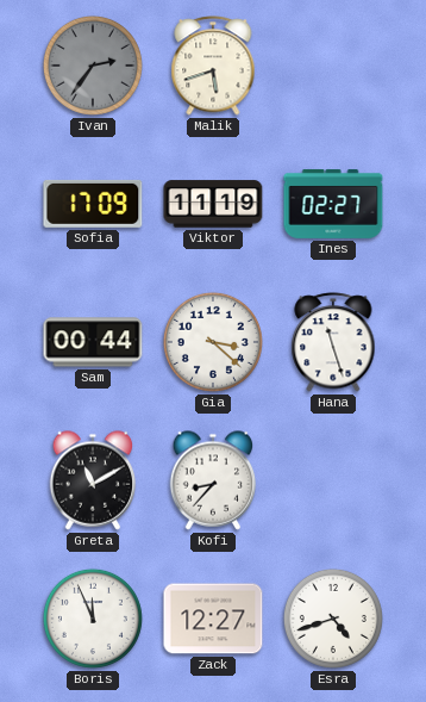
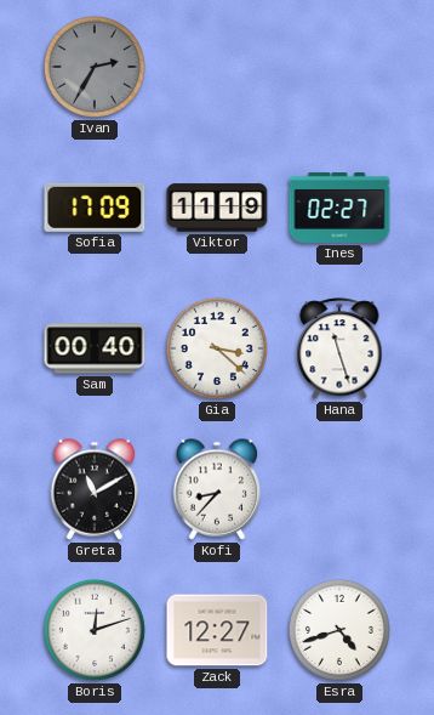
Ivan: 2:36 -> 2:35
Malik: 5:42 -> none
Sam: 00:44 -> 00:40
Boris: 11:56 -> 12:12
